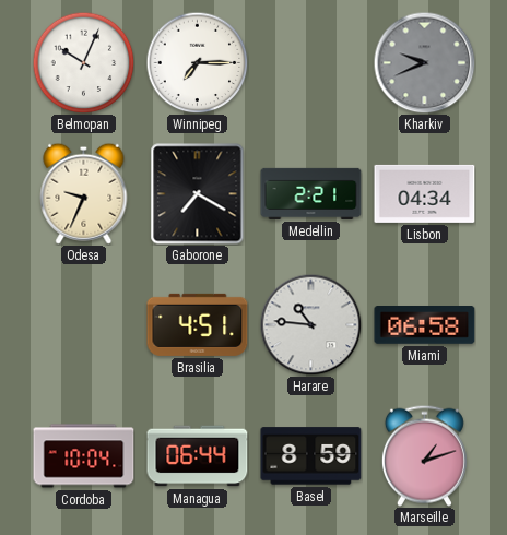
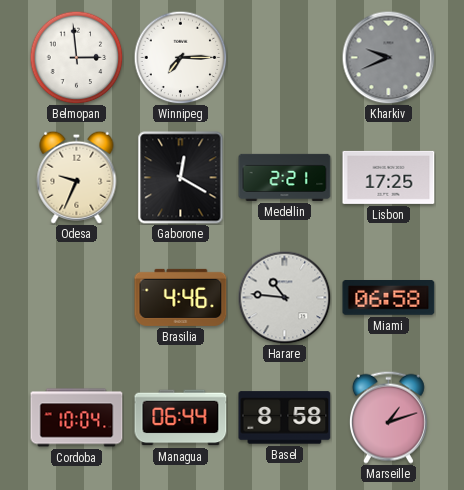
Belmopan: 10:04 -> 2:59
Gaborone: 7:20 -> 12:20
Lisbon: 04:34 -> 17:25
Brasilia: 4:51 -> 4:46
Basel: 8:59 -> 8:58
